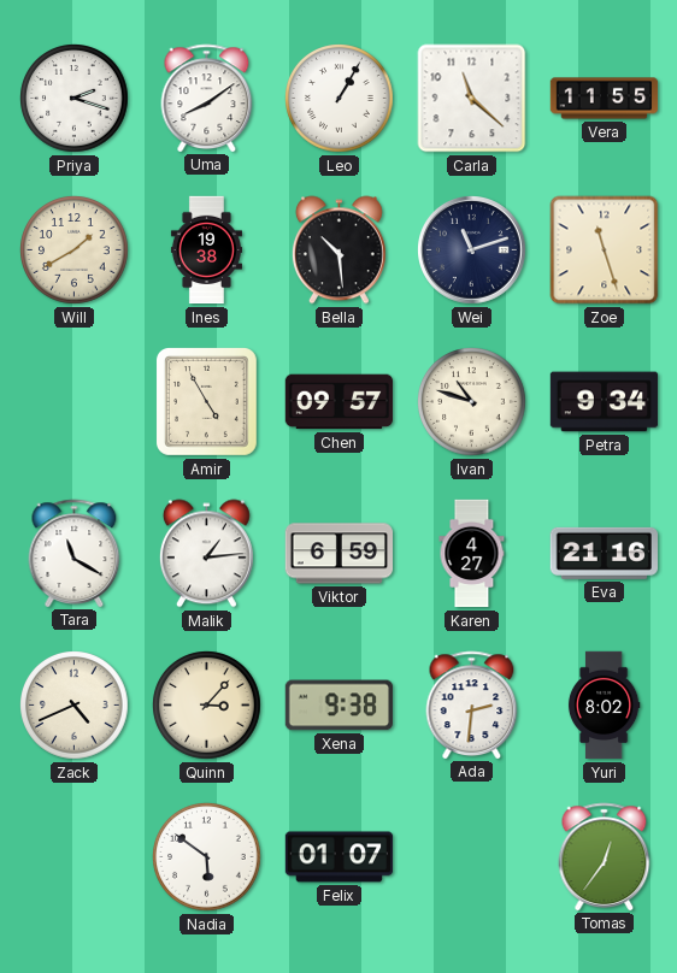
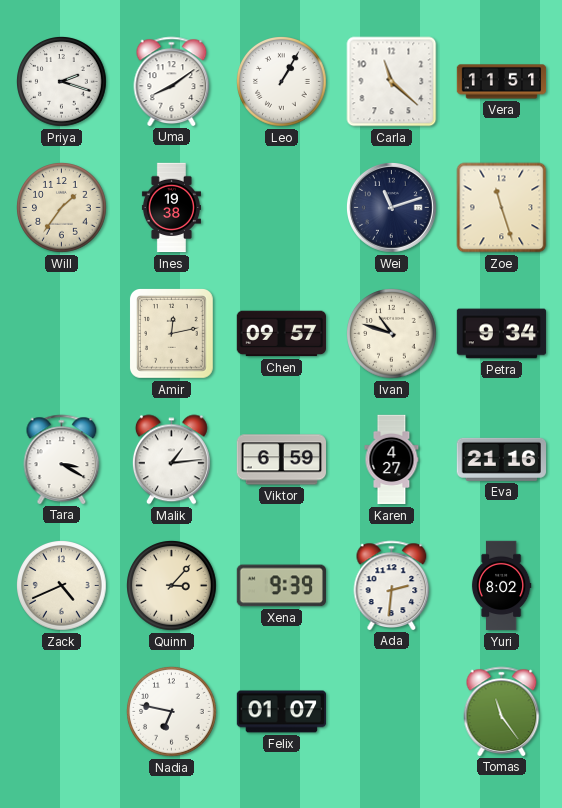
Vera: 11:55 -> 11:51
Will: 1:40 -> 1:36
Bella: 10:29 -> none
Amir: 4:55 -> 12:13
Tara: 11:20 -> 3:20
Xena: 9:38 -> 9:39
Nadia: 5:51 -> 6:47
Tomas: 12:36 -> 11:24
